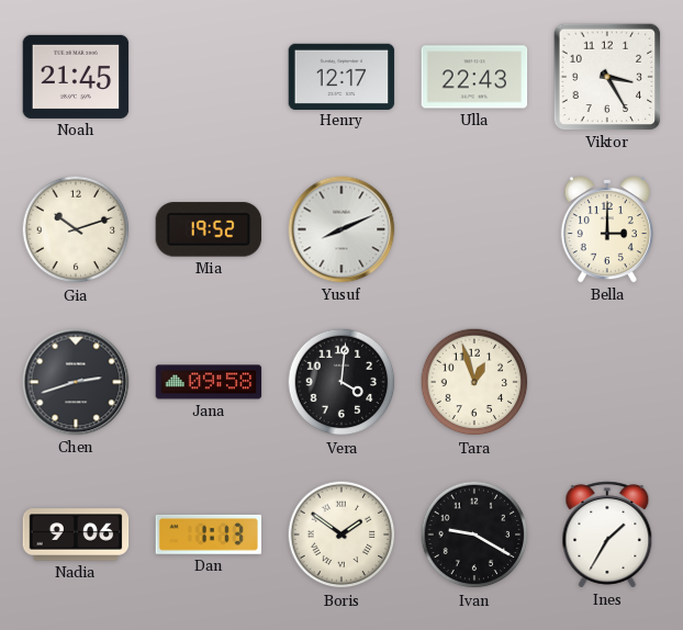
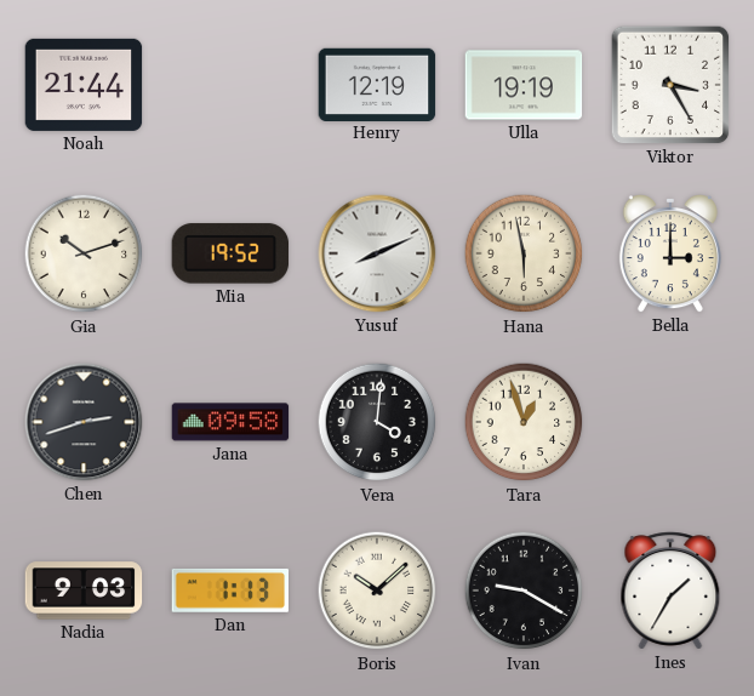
Noah: 21:45 -> 21:44
Henry: 12:17 -> 12:19
Ulla: 22:43 -> 19:19
Hana: none -> 5:58
Nadia: 9:06 -> 9:03
Boris: 1:51 -> 10:08
